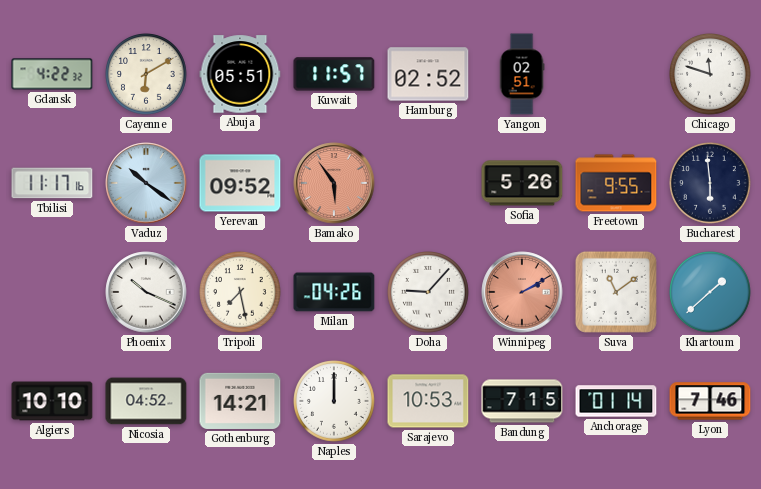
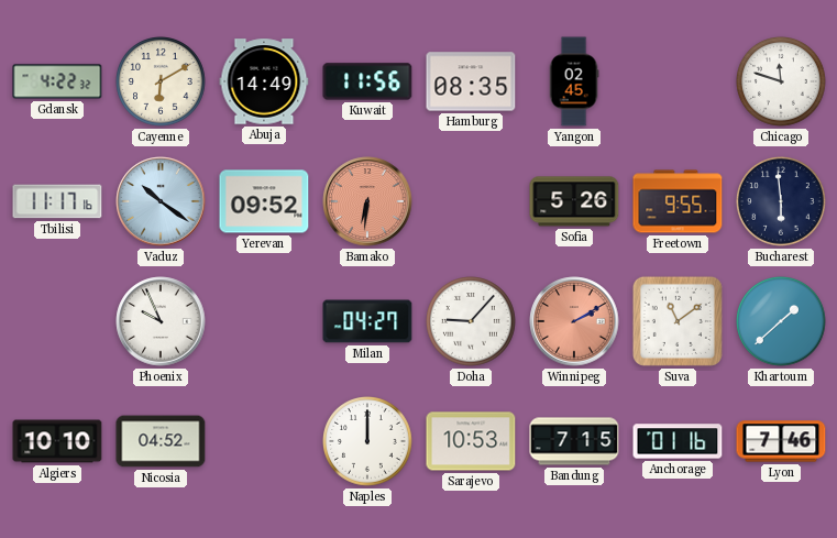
Abuja: 05:51 -> 14:49
Kuwait: 11:57 -> 11:56
Hamburg: 02:52 -> 08:35
Yangon: 02:51 -> 02:45
Bamako: 5:54 -> 6:31
Phoenix: 10:19 -> 9:56
Tripoli: 7:28 -> none
Milan: 04:26 -> 04:27
Gothenburg: 14:21 -> none
Anchorage: 01:14 -> 01:16
